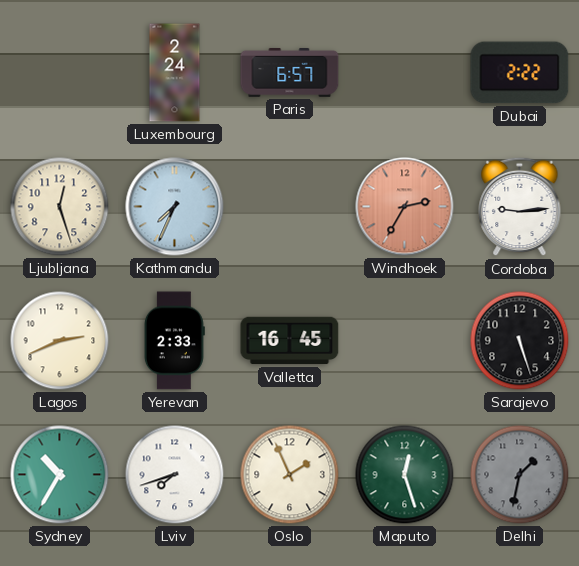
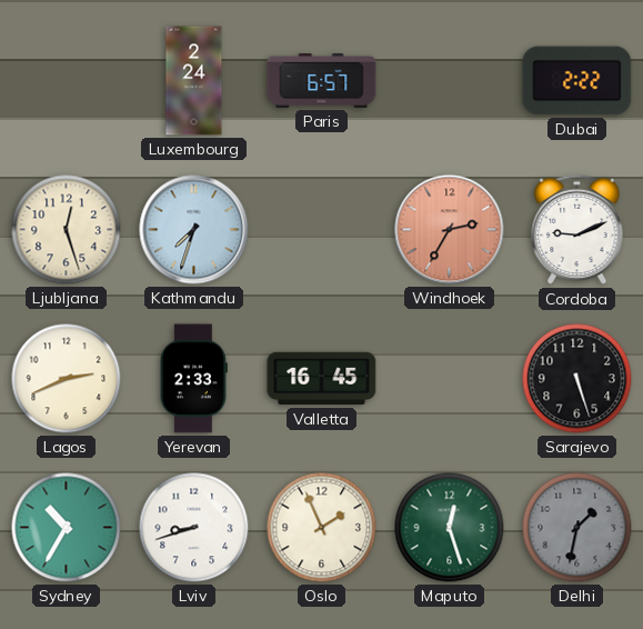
Kathmandu: 7:34 -> 7:33
Cordoba: 9:14 -> 9:11
Lviv: 7:42 -> 8:42
